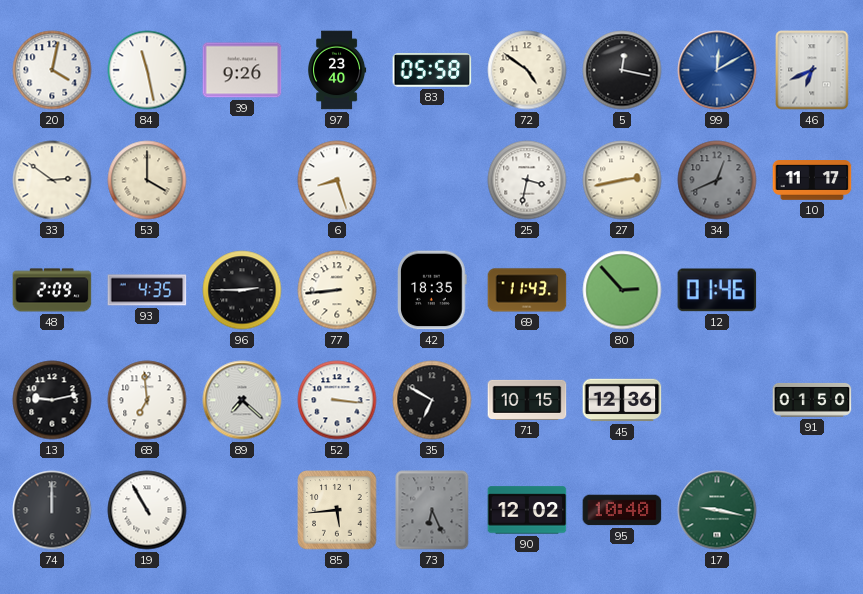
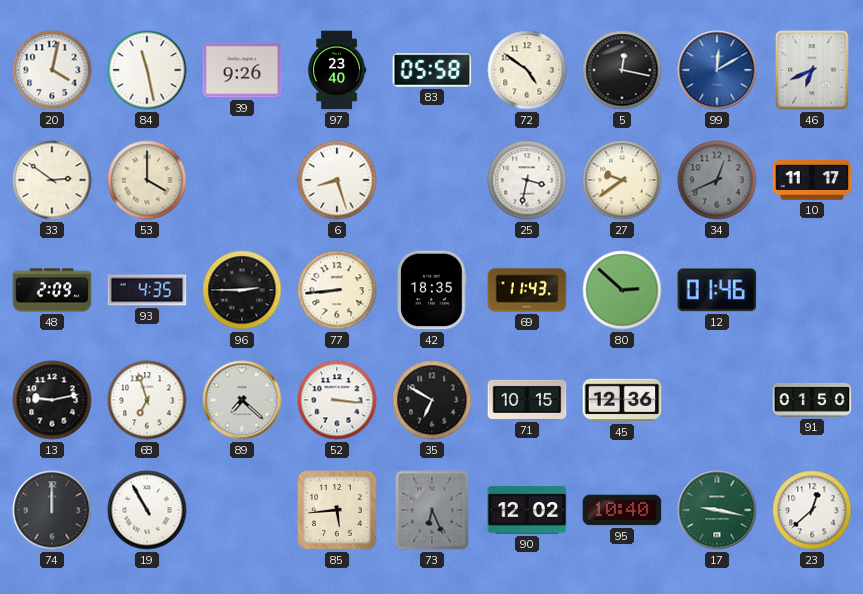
27: 2:43 -> 9:39
80: 2:53 -> 2:52
68: 6:59 -> 6:57
23: none -> 12:38
